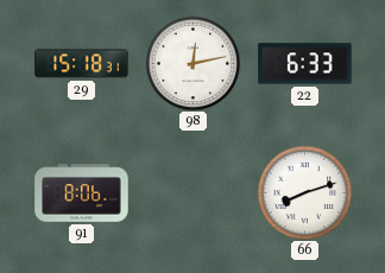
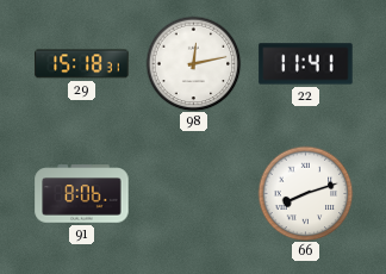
22: 6:33 -> 11:41
